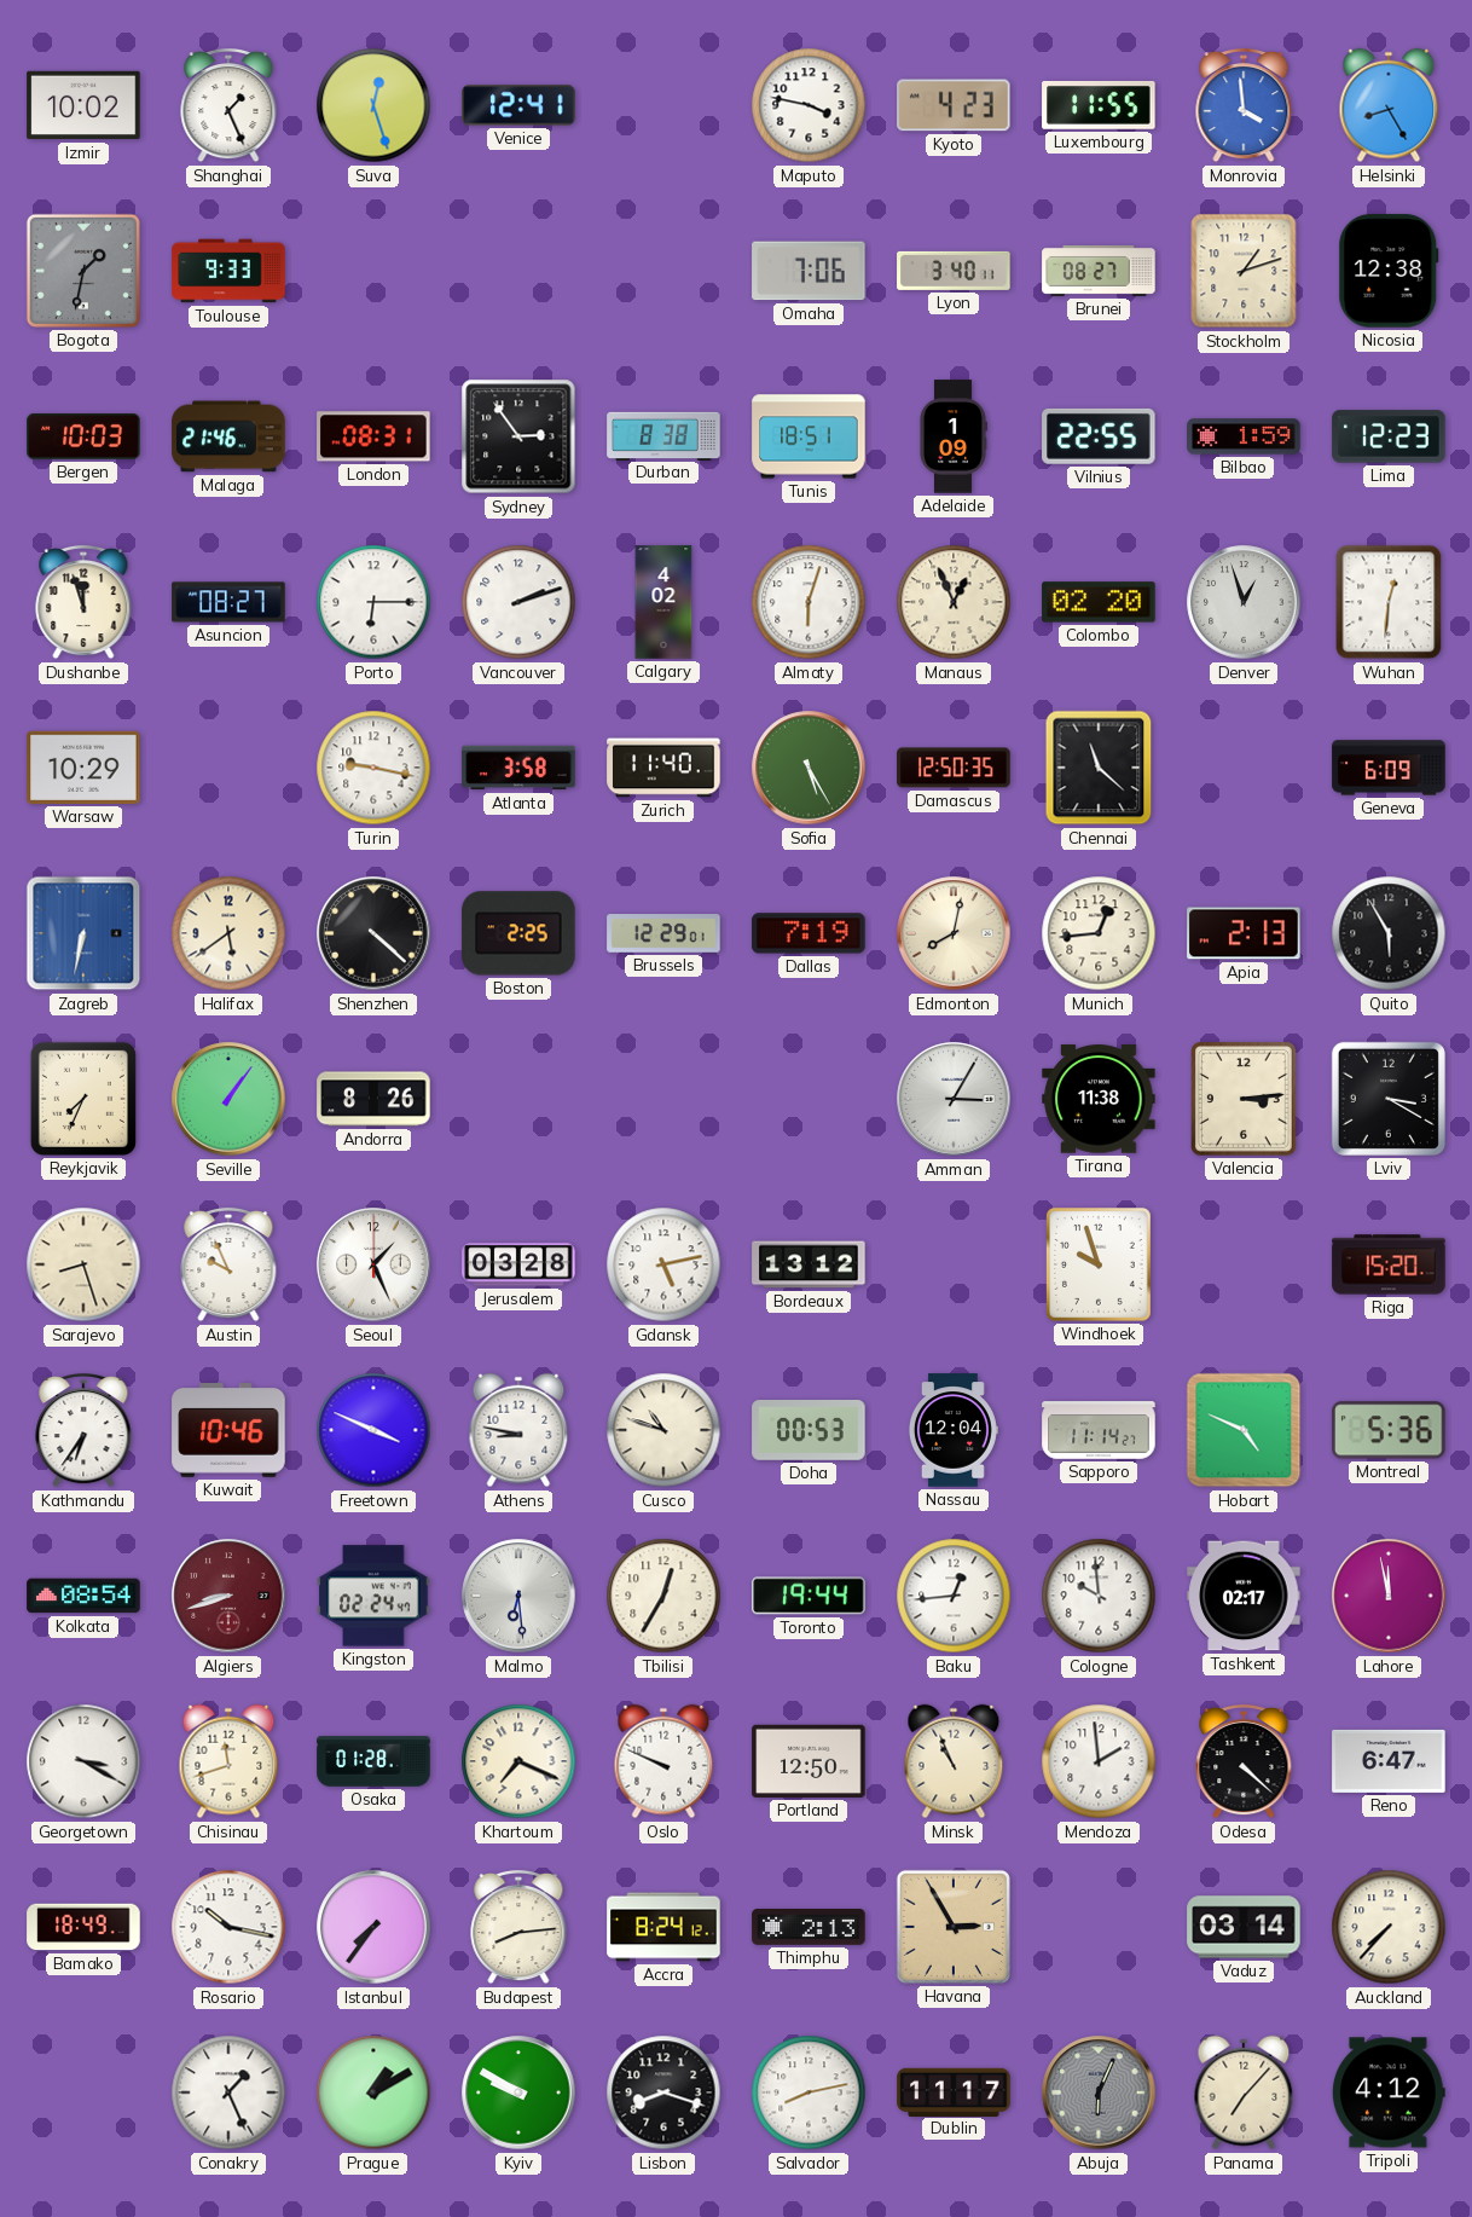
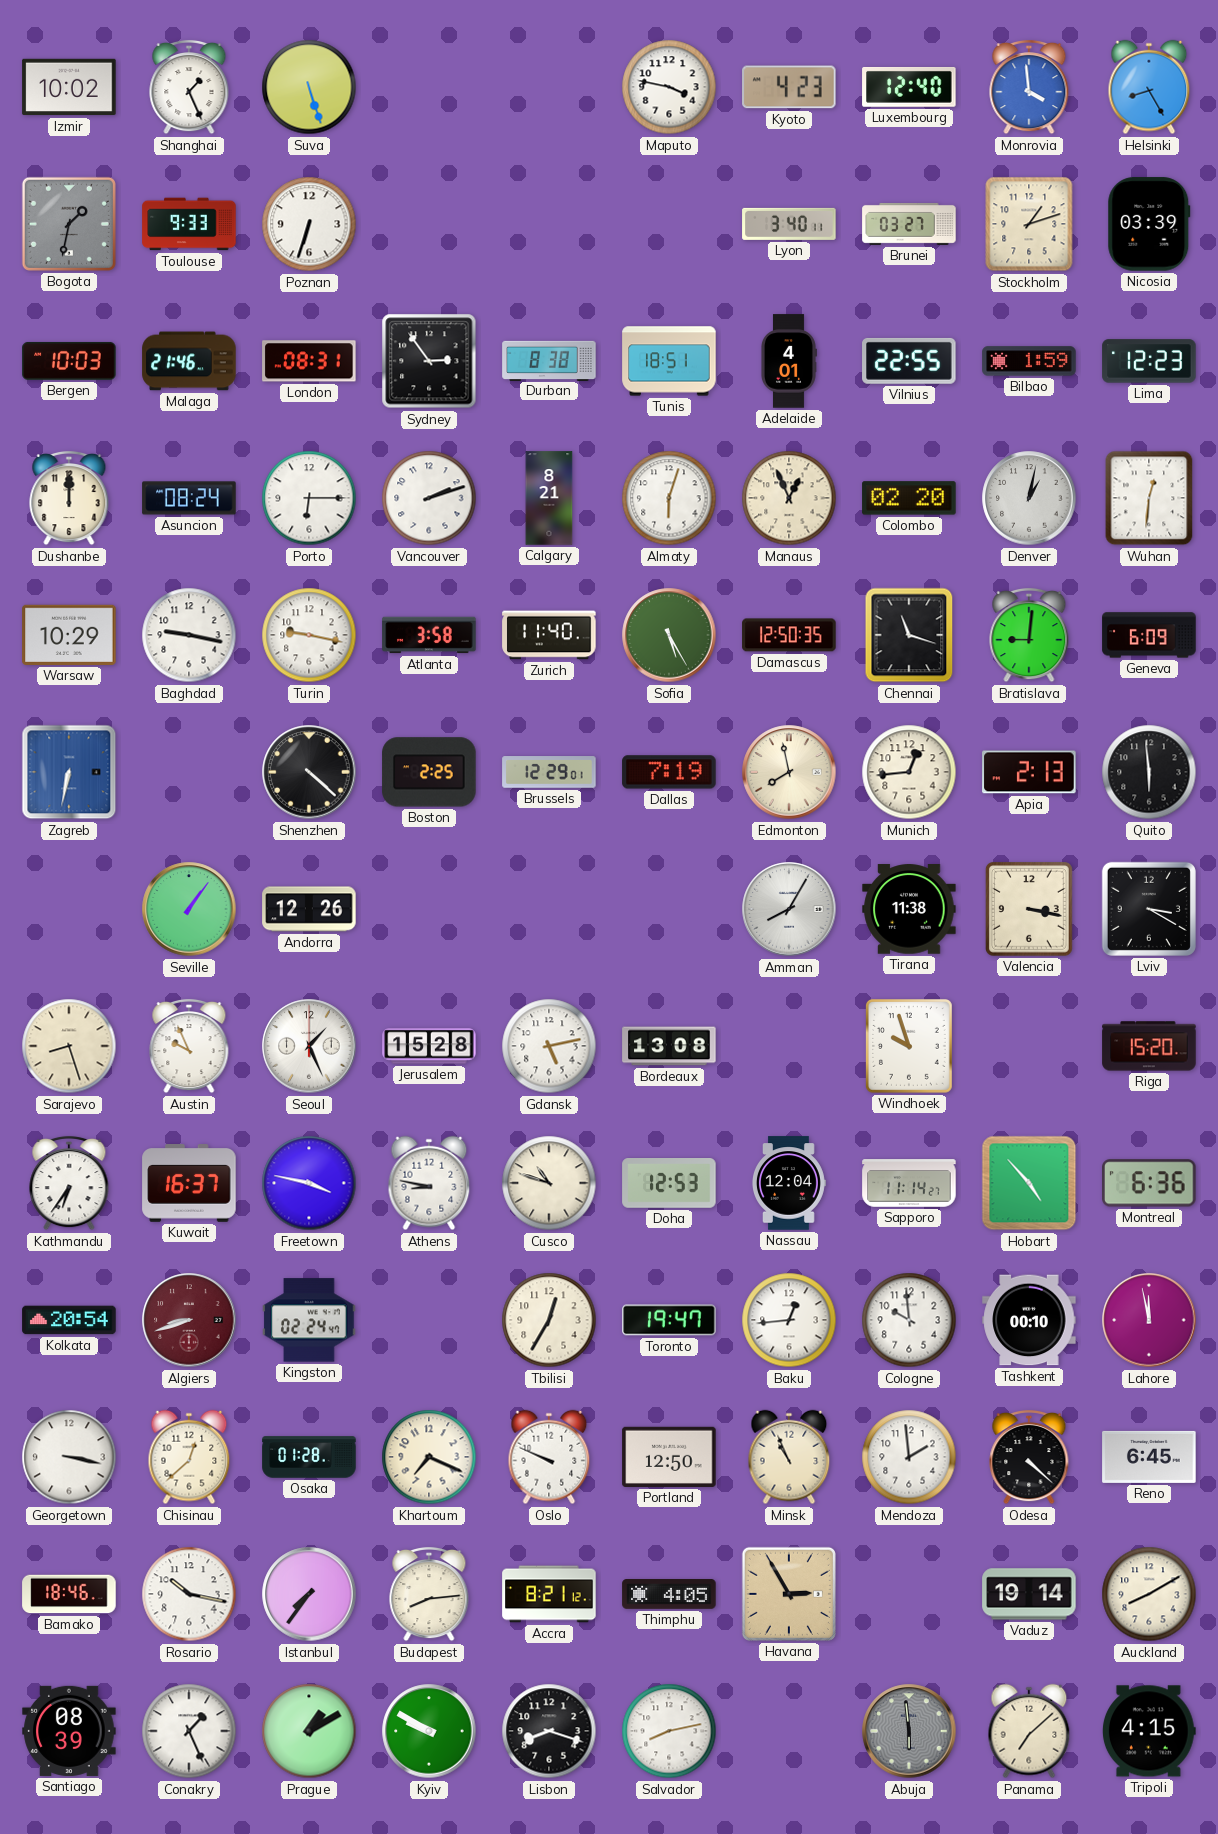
Suva: 12:27 -> 5:27
Venice: 12:41 -> none
Luxembourg: 11:55 -> 12:40
Poznan: none -> 6:33
Omaha: 7:06 -> none
Brunei: 08:27 -> 03:27
Nicosia: 12:38 -> 03:39
Adelaide: 1:09 -> 4:01
Dushanbe: 11:57 -> 12:00
Asuncion: 08:27 -> 08:24
Calgary: 4:02 -> 8:21
Denver: 12:57 -> 1:02
Baghdad: none -> 9:17
Chennai: 11:22 -> 11:18
Bratislava: none -> 9:01
Halifax: 5:39 -> none
Edmonton: 8:02 -> 7:58
Quito: 5:55 -> 5:59
Reykjavik: 7:34 -> none
Andorra: 8:26 -> 12:26
Amman: 3:05 -> 8:05
Valencia: 3:14 -> 3:17
Jerusalem: 03:28 -> 15:28
Bordeaux: 13:12 -> 13:08
Kuwait: 10:46 -> 16:37
Freetown: 3:49 -> 3:47
Doha: 00:53 -> 12:53
Hobart: 4:49 -> 4:53
Montreal: 5:36 -> 6:36
Kolkata: 08:54 -> 20:54
Malmo: 6:29 -> none
Toronto: 19:44 -> 19:47
Tashkent: 02:17 -> 00:10
Georgetown: 3:20 -> 3:17
Chisinau: 11:42 -> 12:38
Reno: 6:47 -> 6:45
Bamako: 18:49 -> 18:46
Accra: 8:24 -> 8:21
Thimphu: 2:13 -> 4:05
Vaduz: 03:14 -> 19:14
Auckland: 7:37 -> 8:10
Santiago: none -> 08:39
Dublin: 11:17 -> none
Abuja: 6:04 -> 5:59
Panama: 7:07 -> 7:08
Tripoli: 4:12 -> 4:15
